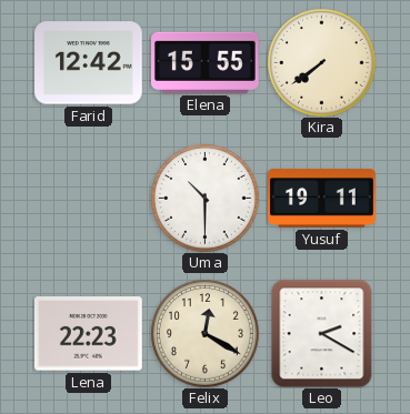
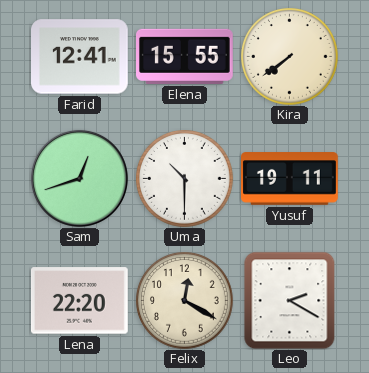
Farid: 12:42 -> 12:41
Sam: none -> 12:42
Lena: 22:23 -> 22:20
